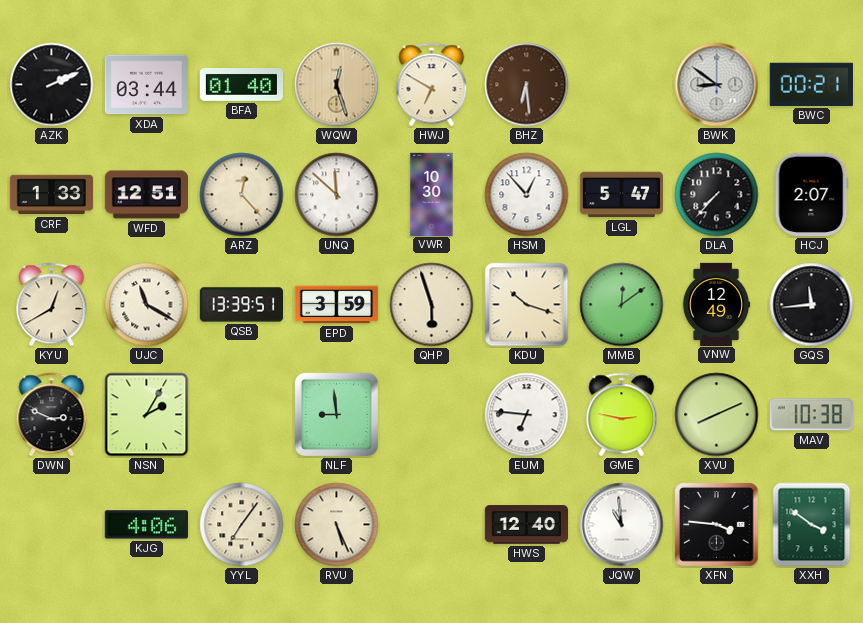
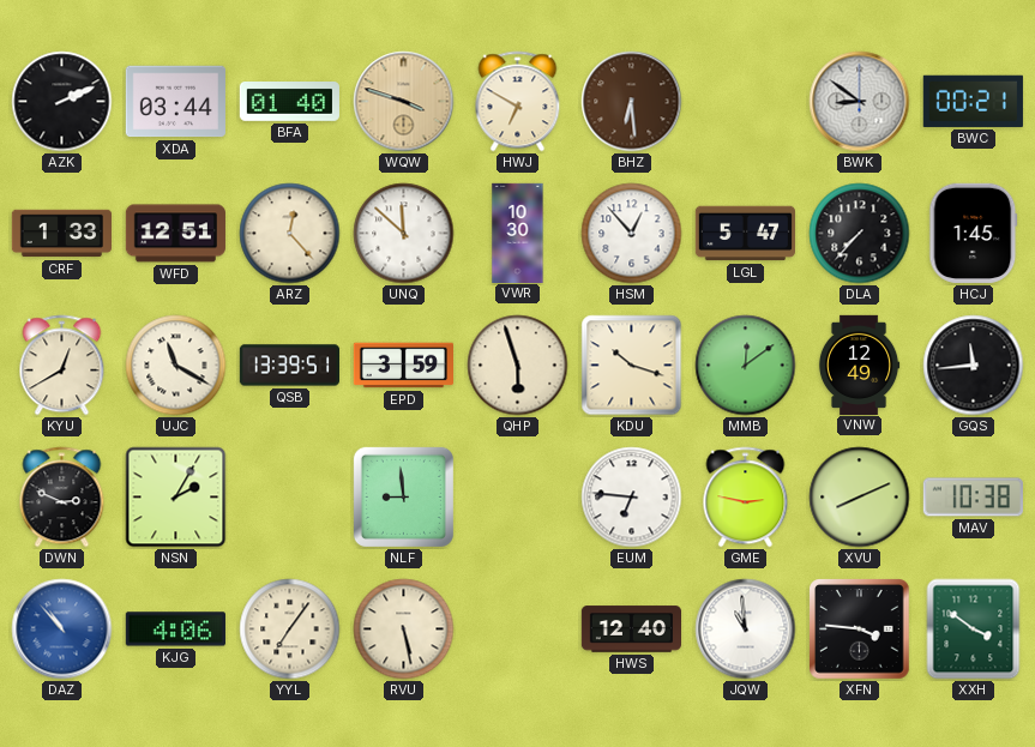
WQW: 12:27 -> 3:48
HCJ: 2:07 -> 1:45
DAZ: none -> 10:53
RVU: 5:26 -> 5:28
